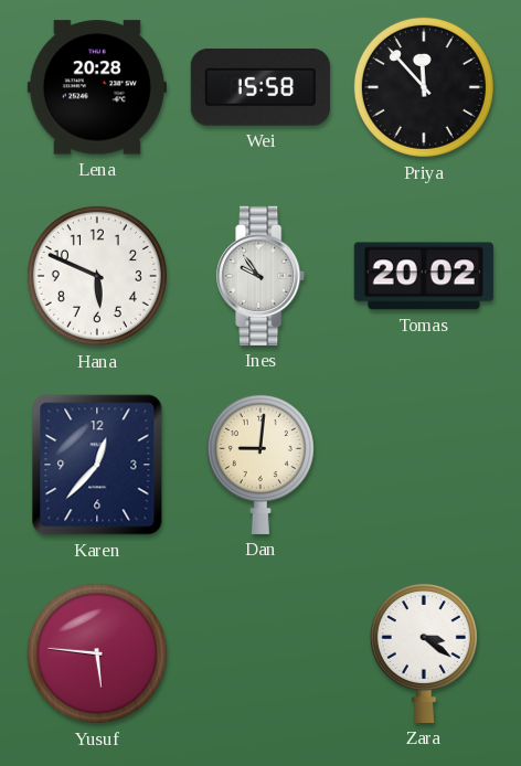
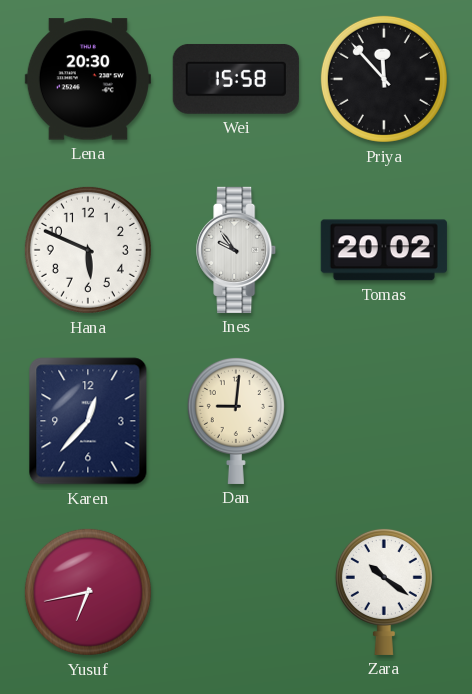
Lena: 20:28 -> 20:30
Yusuf: 5:46 -> 6:43
Zara: 3:21 -> 10:21
